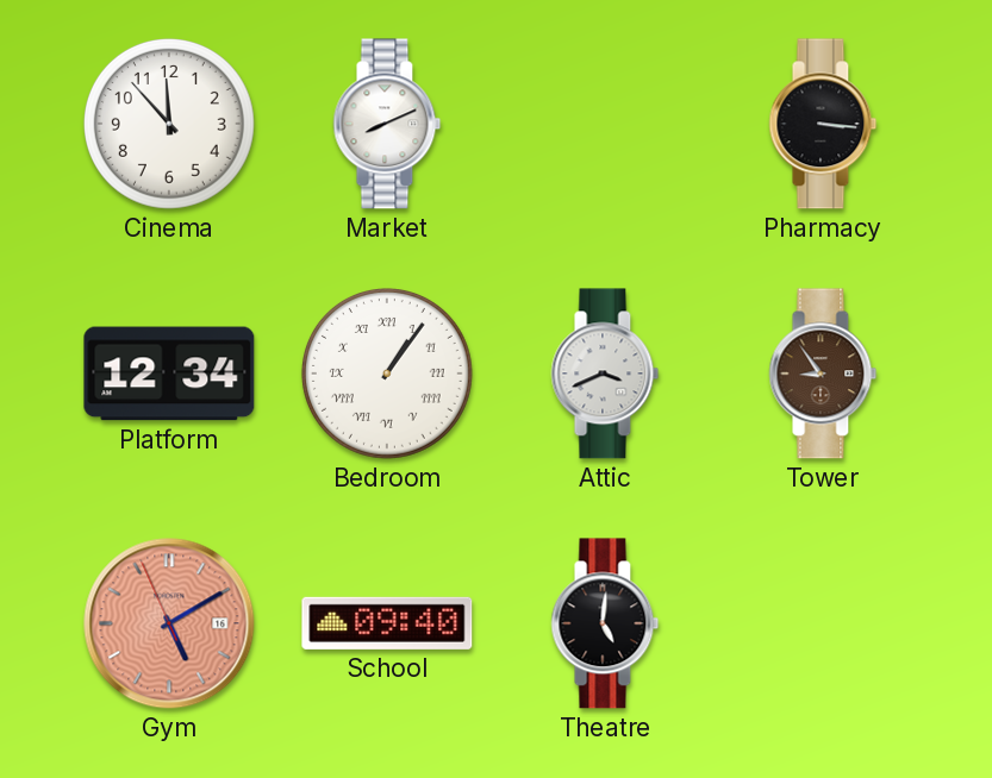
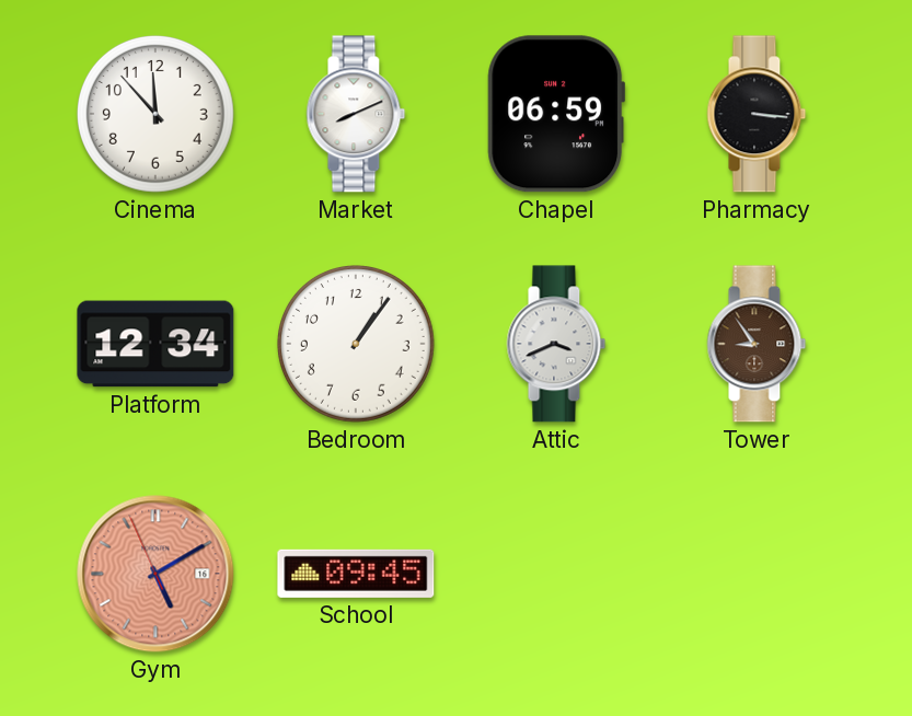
Chapel: none -> 06:59
Bedroom numerals: Roman -> Arabic
School: 09:40 -> 09:45
Theatre: 5:01 -> none
